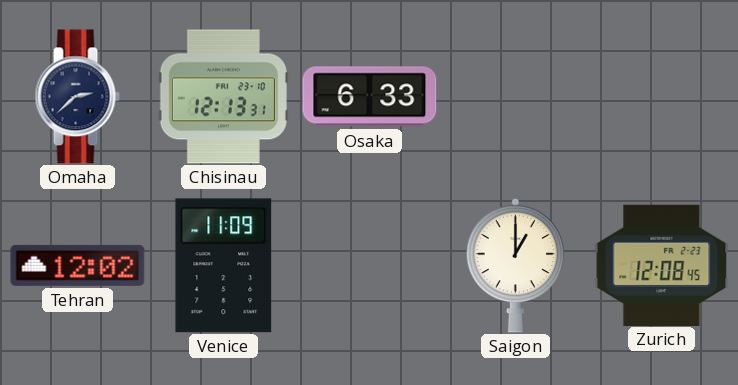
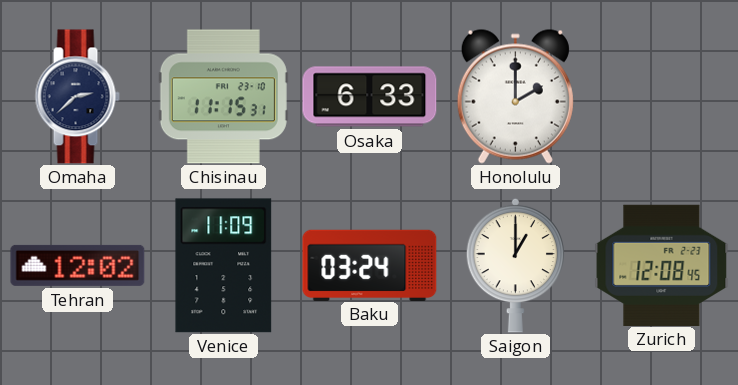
Chisinau: 12:13 -> 11:15
Honolulu: none -> 2:00
Baku: none -> 03:24
